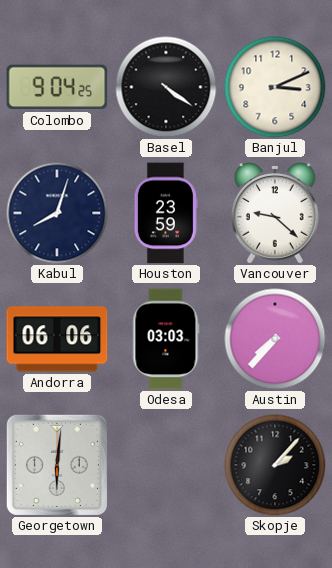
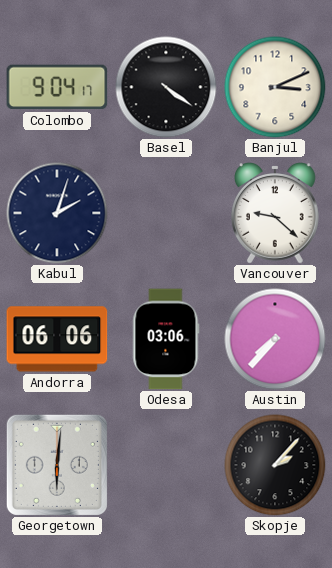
Colombo: 9:04:25 -> 9:04:17
Kabul: 8:03 -> 2:03
Houston: 23:59 -> none
Odesa: 03:03 -> 03:06
